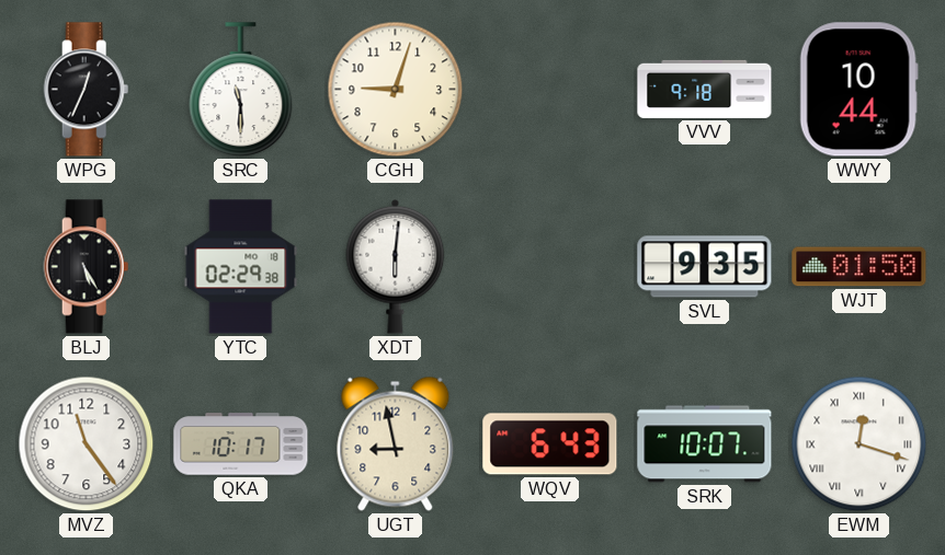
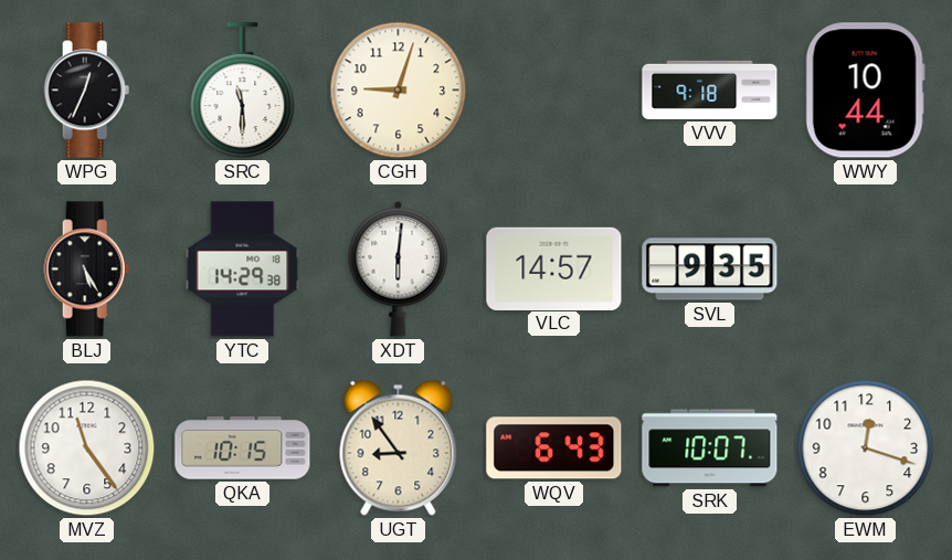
YTC: 02:29 -> 14:29
VLC: none -> 14:57
WJT: 01:50 -> none
QKA: 10:17 -> 10:15
UGT: 8:58 -> 8:54
EWM numerals: Roman -> Arabic
